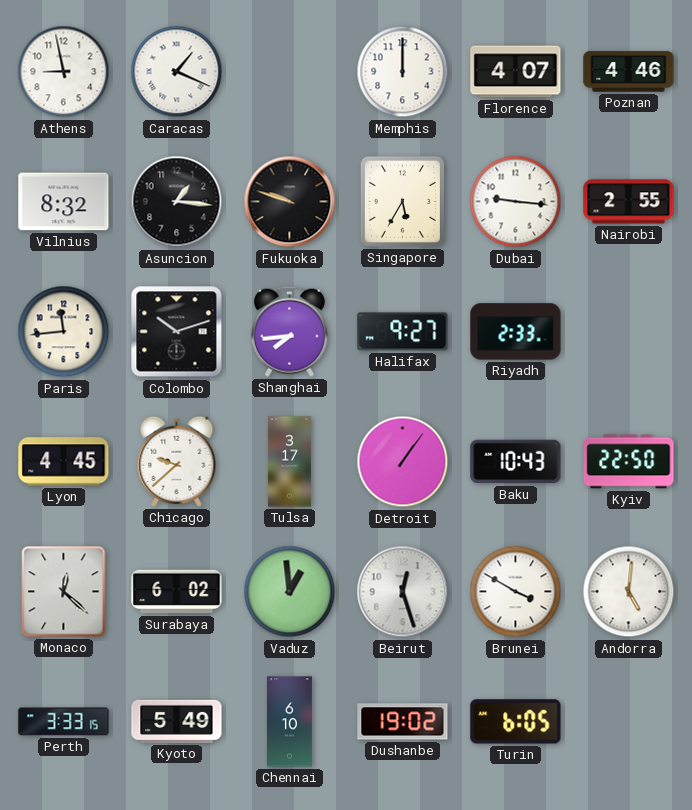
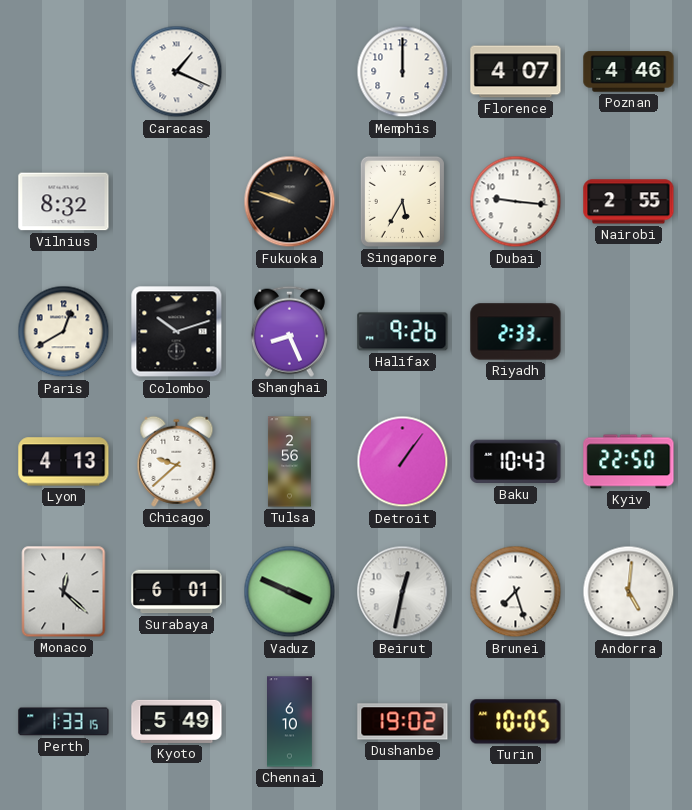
Athens: 8:58 -> none
Asuncion: 1:16 -> none
Paris: 11:44 -> 12:40
Shanghai: 7:44 -> 8:26
Halifax: 9:27 -> 9:26
Lyon: 4:45 -> 4:13
Tulsa: 3:17 -> 2:56
Surabaya: 6:02 -> 6:01
Vaduz: 12:59 -> 3:49
Beirut: 12:27 -> 12:32
Brunei: 3:50 -> 7:27
Perth: 3:33 -> 1:33
Turin: 6:05 -> 10:05
